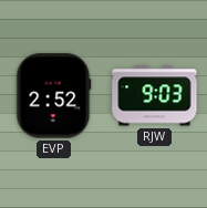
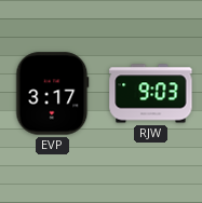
EVP: 2:52 -> 3:17
